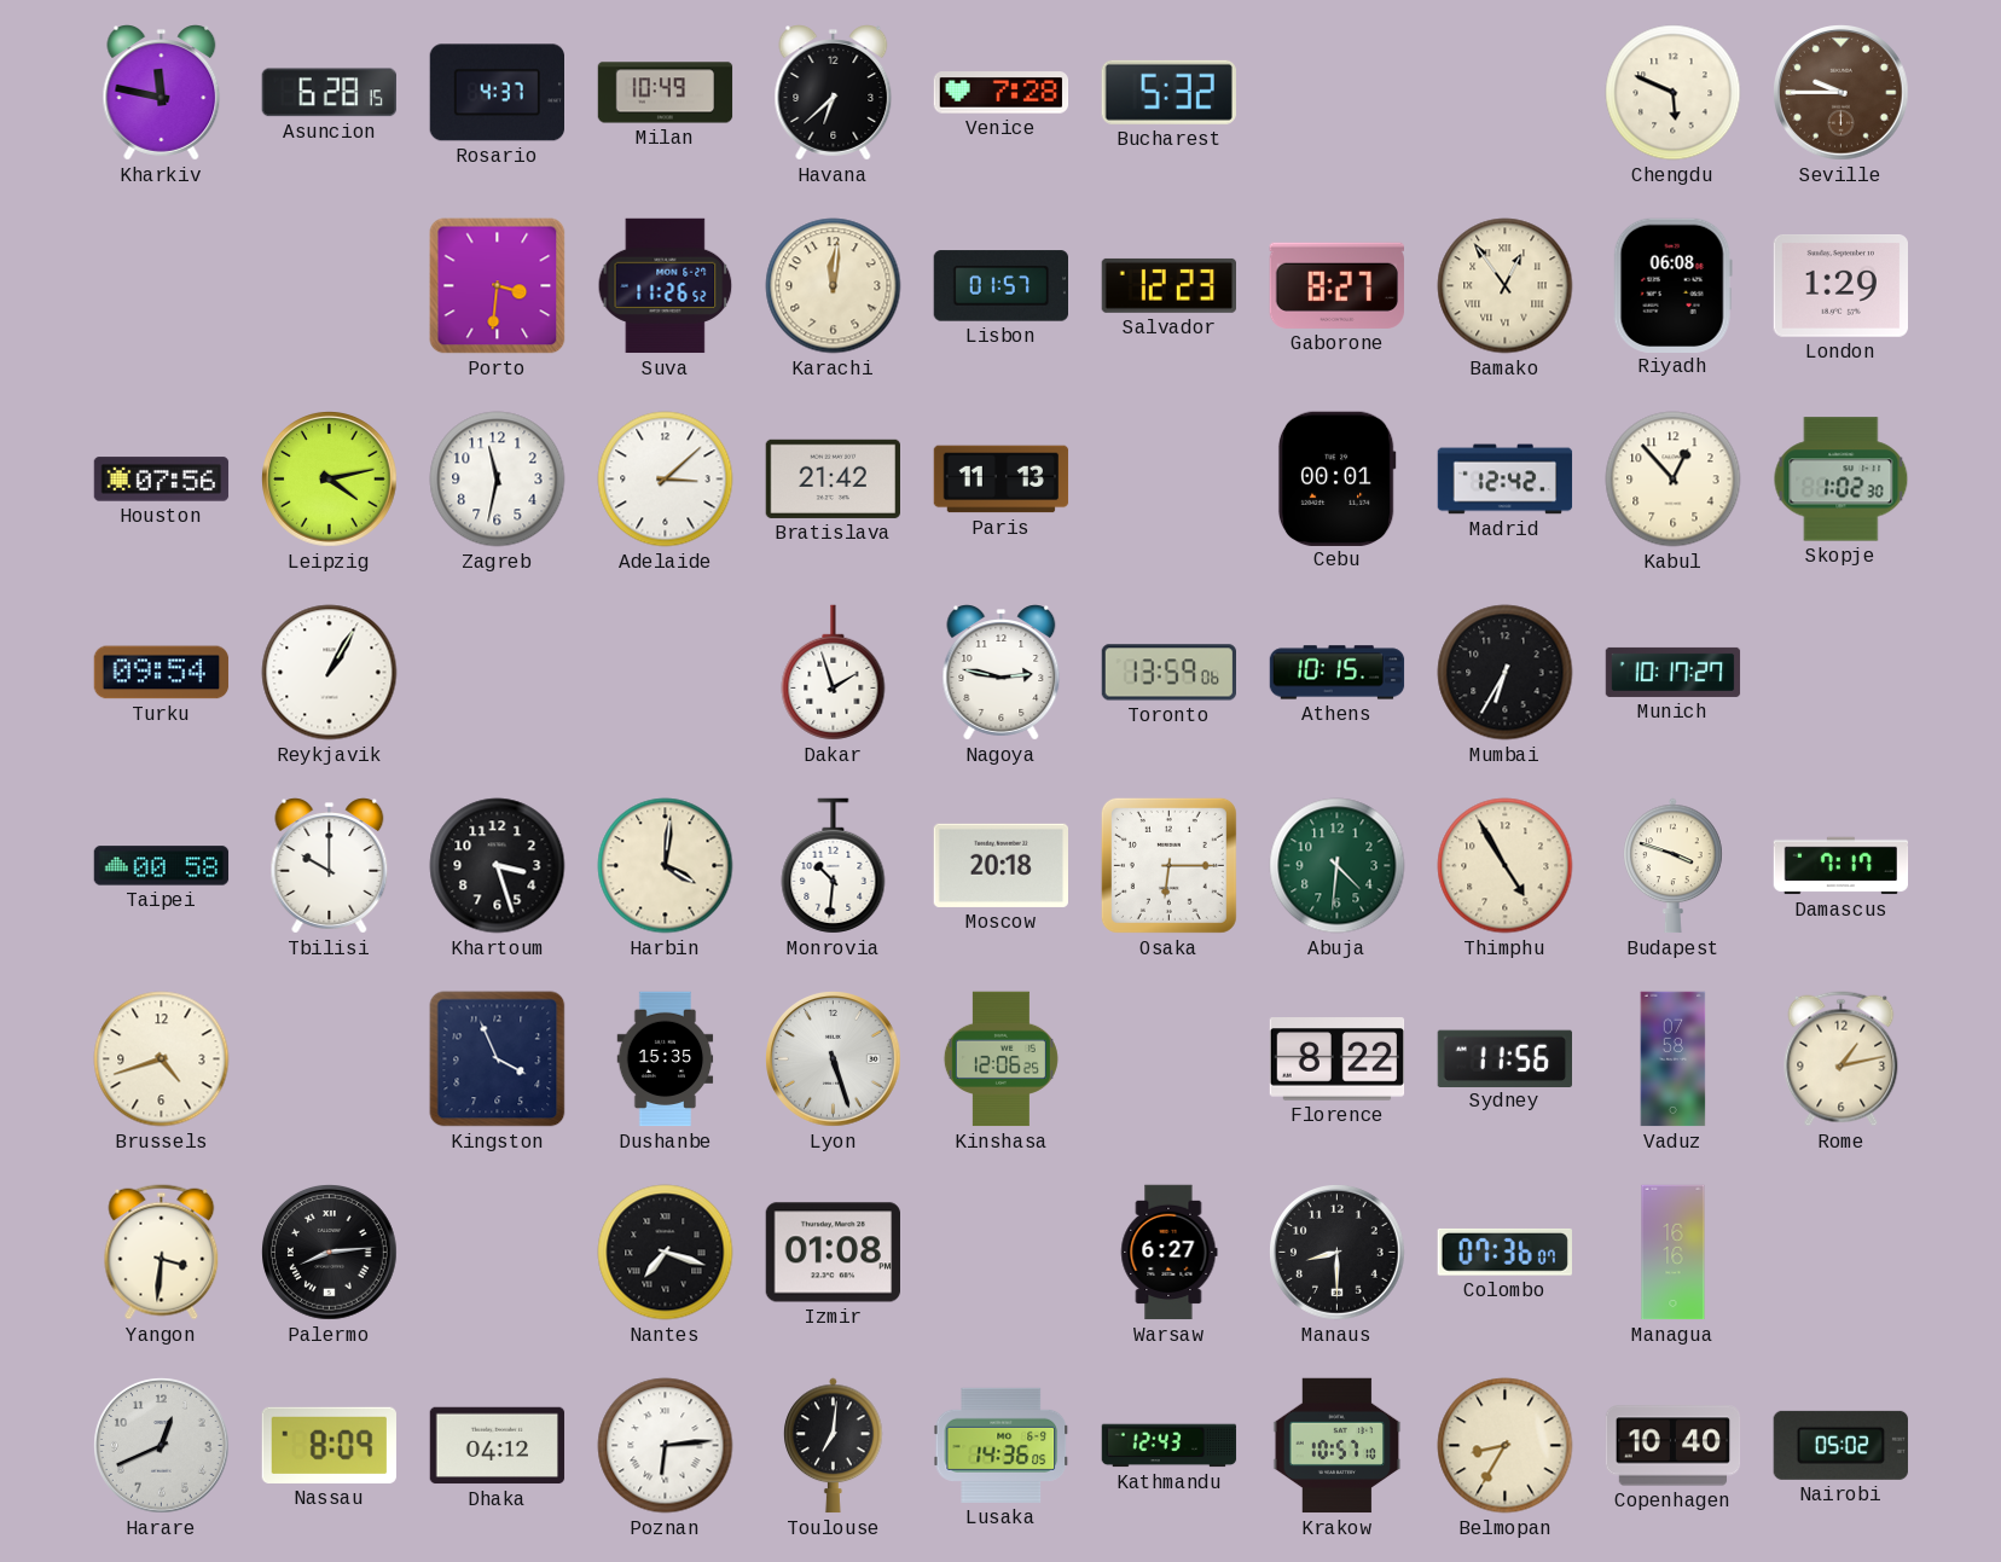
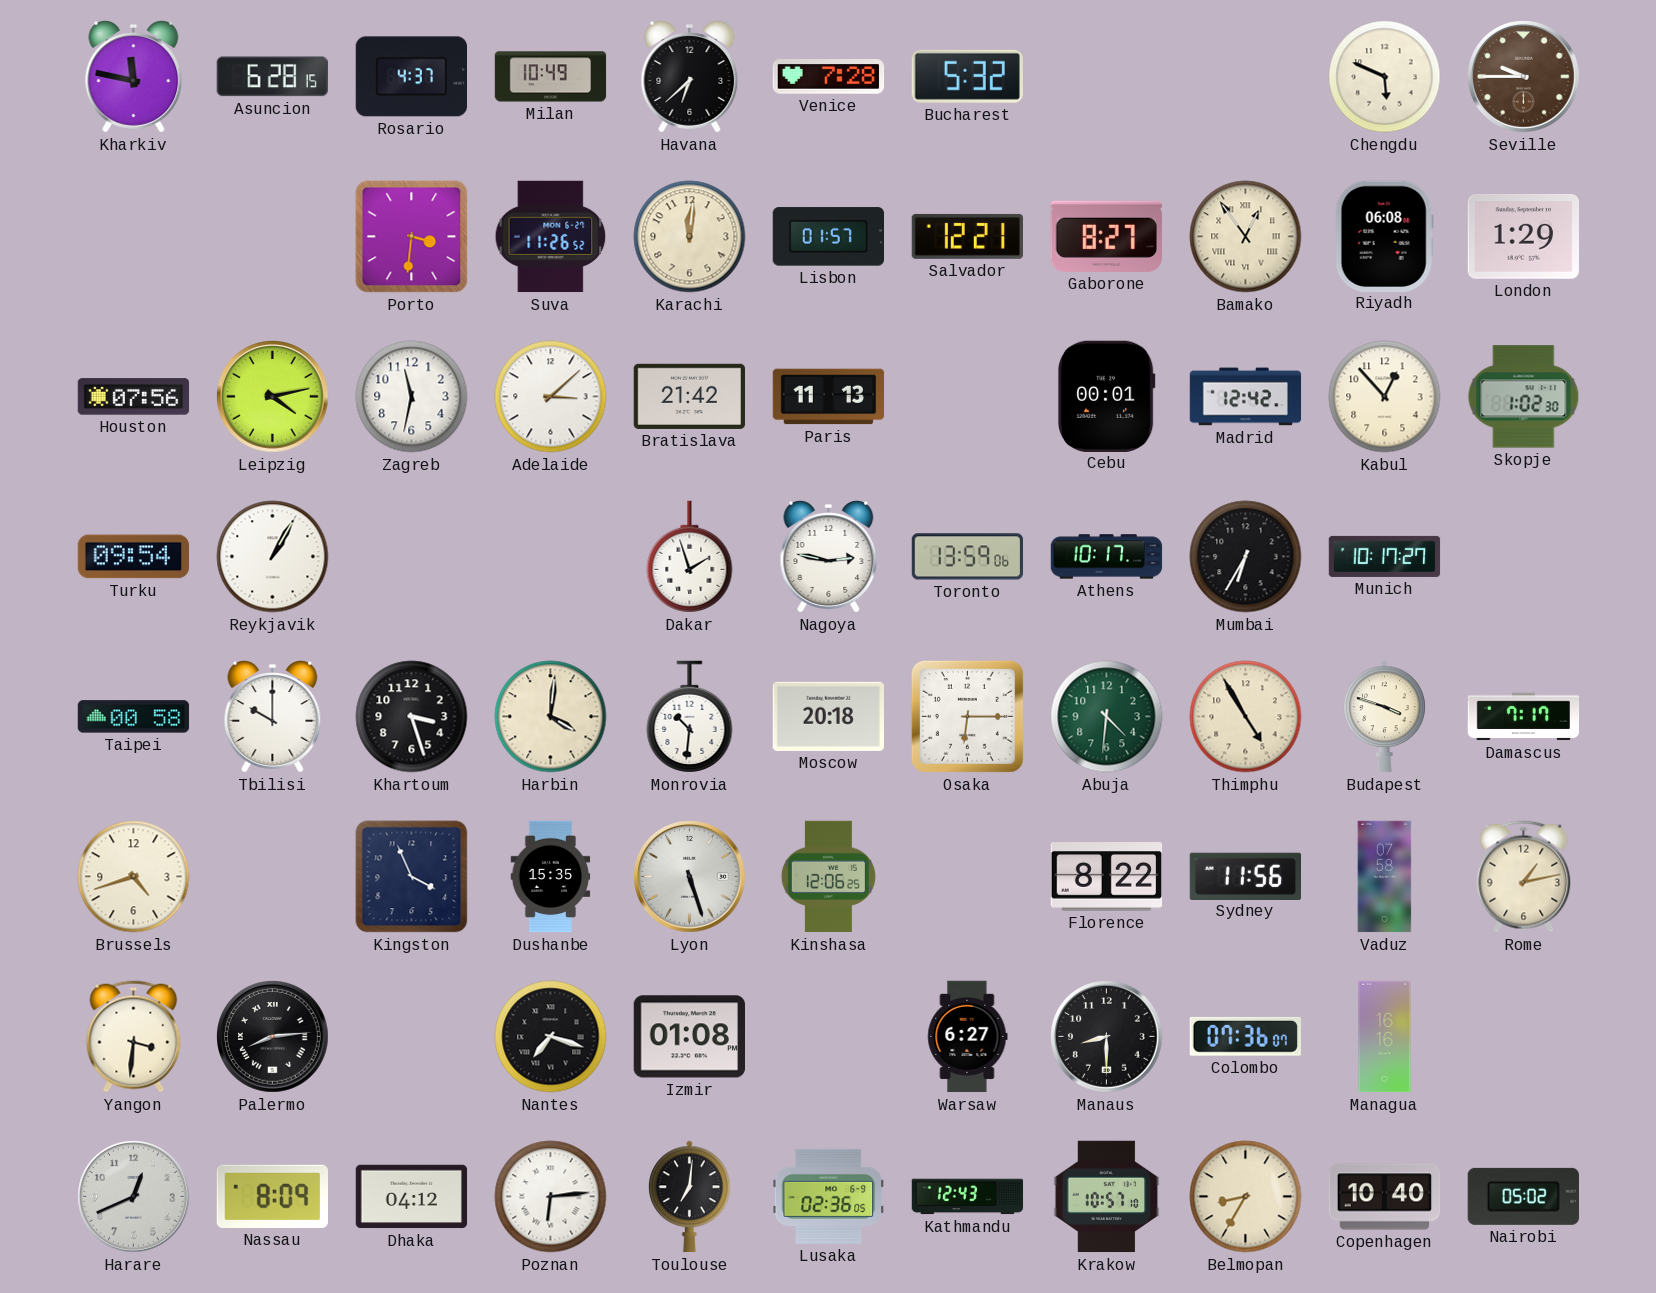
Salvador: 12:23 -> 12:21
Athens: 10:15 -> 10:17
Lusaka: 14:36 -> 02:36
